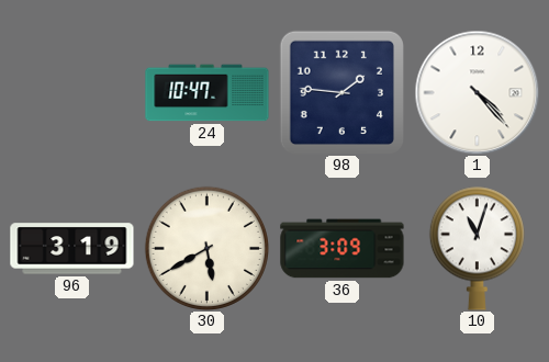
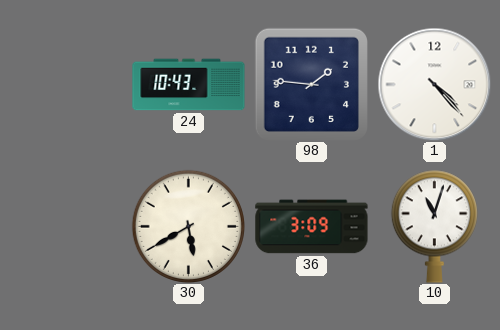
24: 10:47 -> 10:43
96: 3:19 -> none
